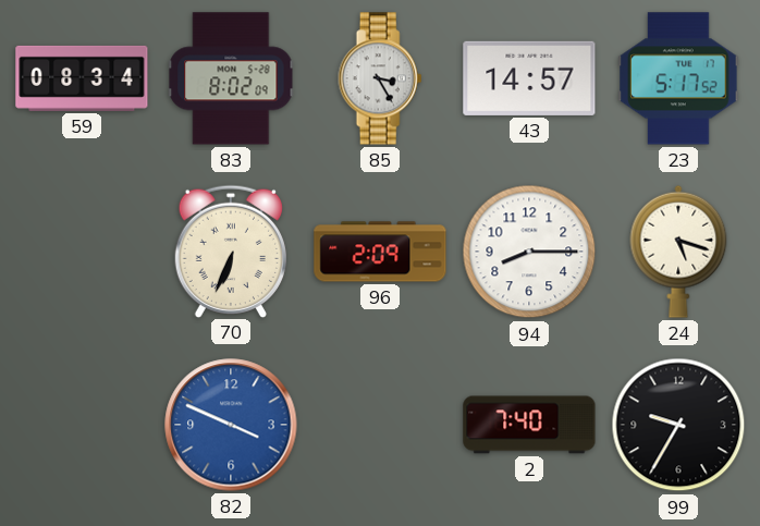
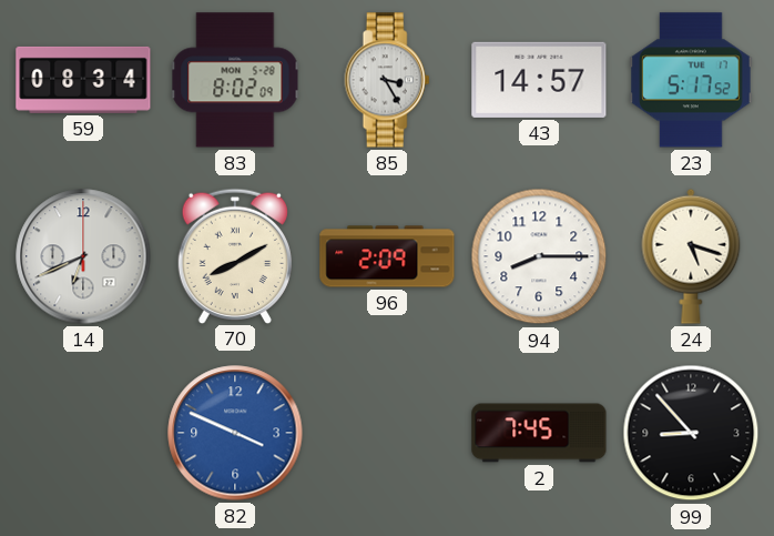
14: none -> 6:41
70: 6:34 -> 8:10
2: 7:40 -> 7:45
99: 9:35 -> 8:53
